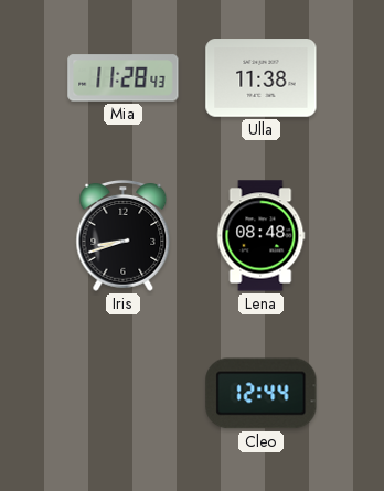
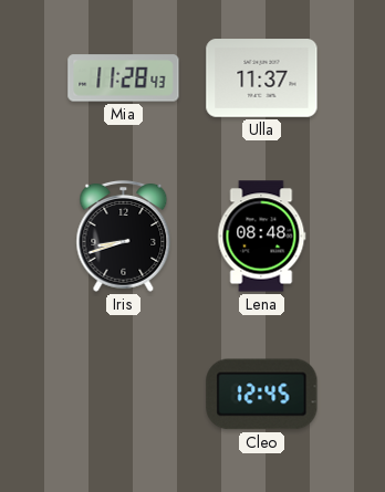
Ulla: 11:38 -> 11:37
Cleo: 12:44 -> 12:45
